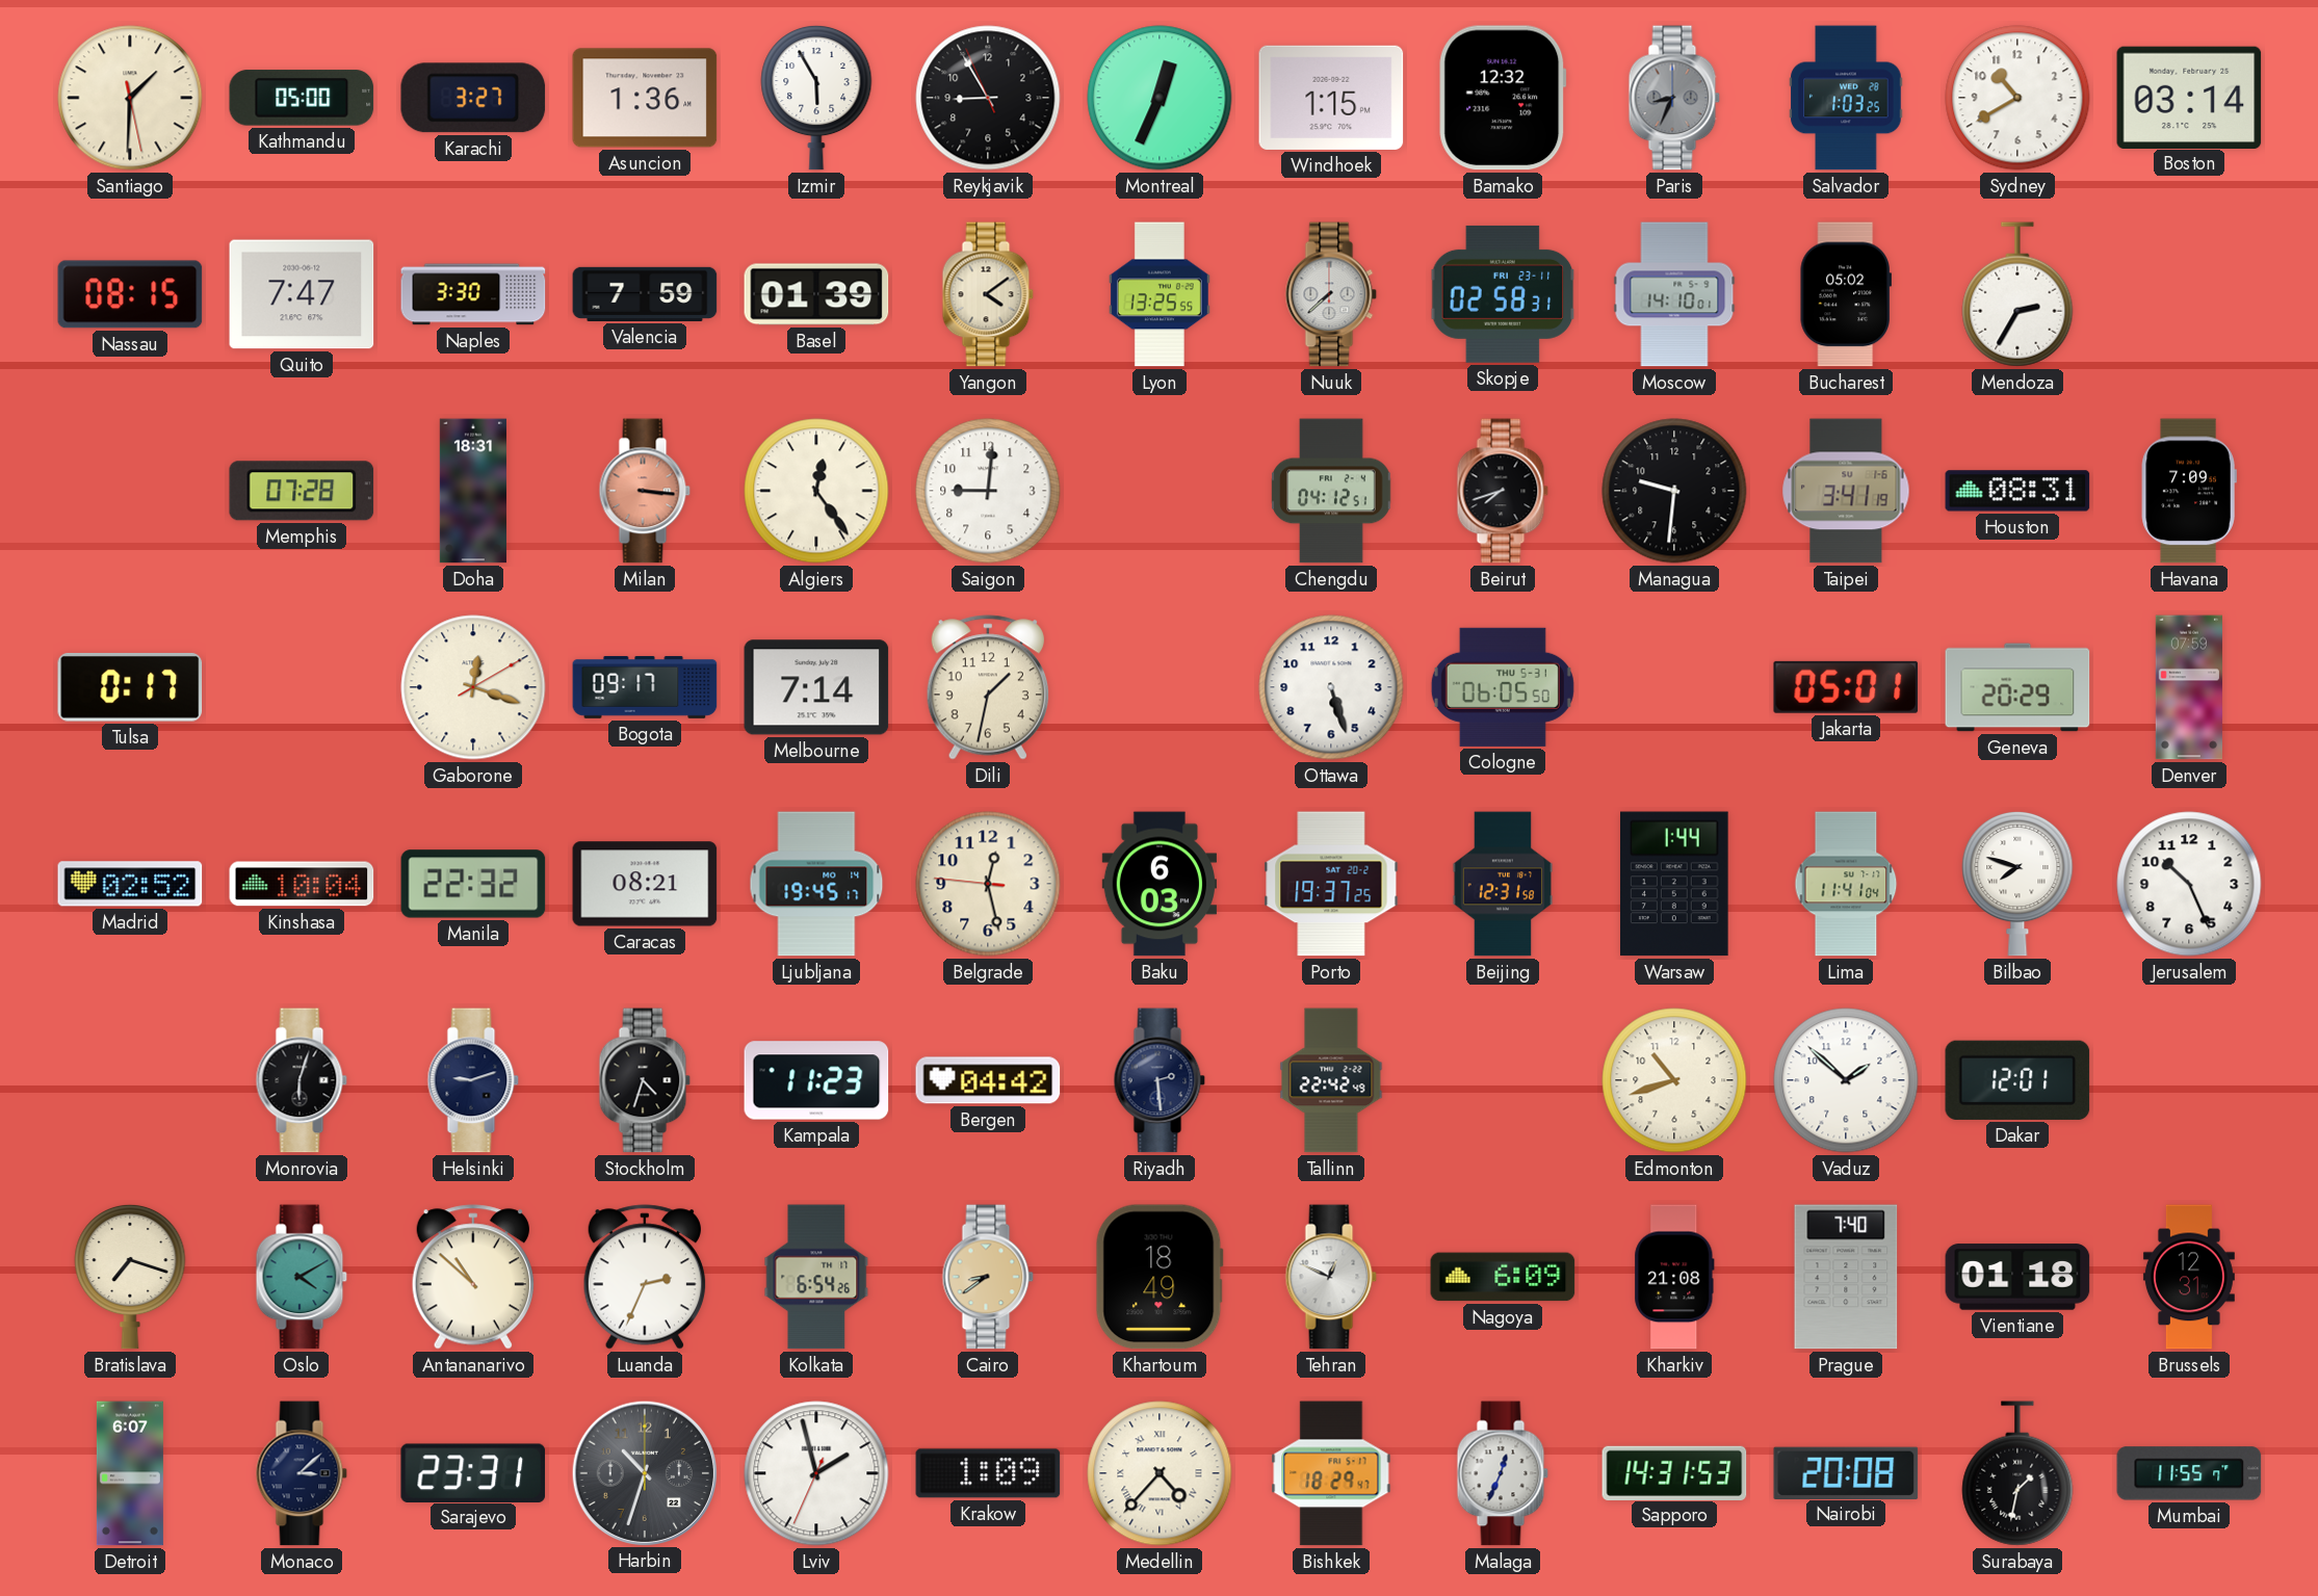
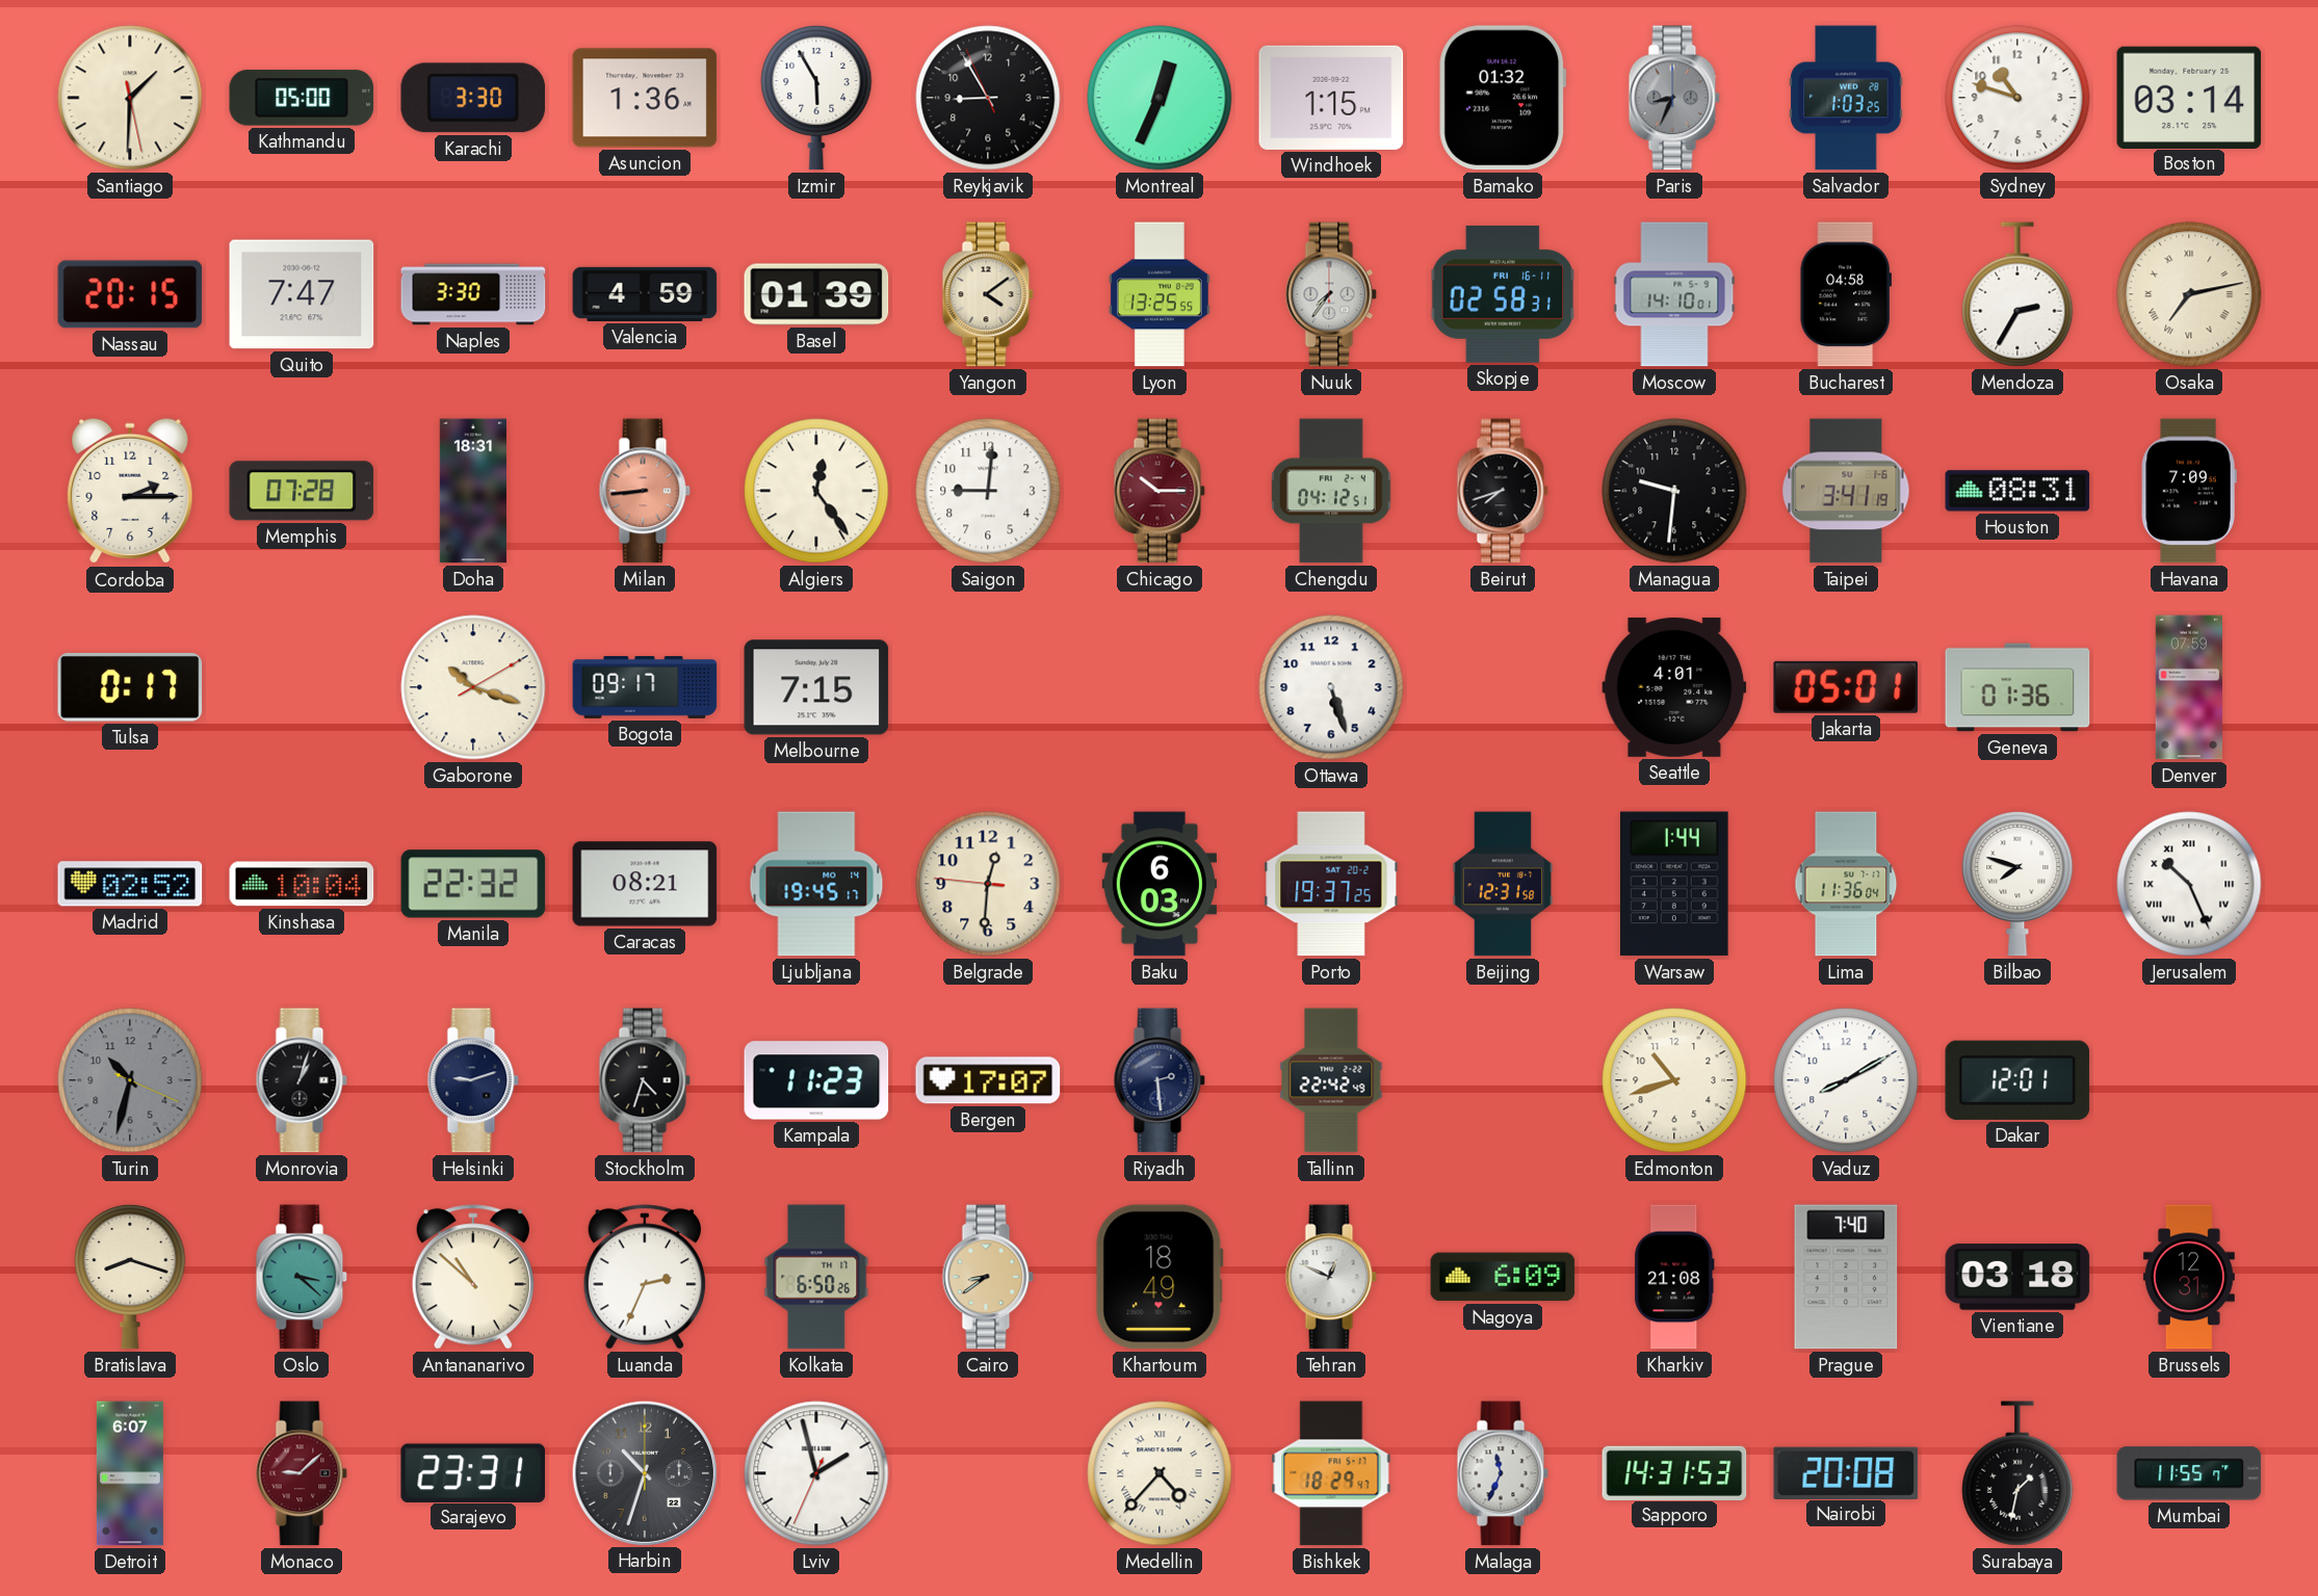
Karachi: 3:27 -> 3:30
Bamako: 12:32 -> 01:32
Sydney: 10:40 -> 10:48
Nassau: 08:15 -> 20:15
Valencia: 7:59 -> 4:59
Nuuk: 7:38 -> 7:36
Skopje date: FRI 23-11 -> FRI 16-11
Bucharest: 05:02 -> 04:58
Osaka: none -> 7:13
Cordoba: none -> 2:15
Milan: 3:16 -> 8:44
Chicago: none -> 10:15
Gaborone: 12:18 -> 10:18
Melbourne: 7:14 -> 7:15
Dili: 1:32 -> none
Cologne: 06:05 -> none
Seattle: none -> 4:01
Geneva: 20:29 -> 01:36
Belgrade: 12:27 -> 12:30
Lima: 11:41 -> 11:36
Jerusalem numerals: Arabic -> Roman
Turin: none -> 10:32
Monrovia: 6:03 -> 1:03
Bergen: 04:42 -> 17:07
Vaduz: 1:52 -> 8:10
Bratislava: 7:18 -> 8:18
Oslo: 4:10 -> 3:22
Kolkata: 6:54 -> 6:50
Vientiane: 01:18 -> 03:18
Monaco: 3:08 -> 9:08
Monaco dial: navy -> burgundy
Krakow: 1:09 -> none
Malaga: 12:34 -> 11:34
